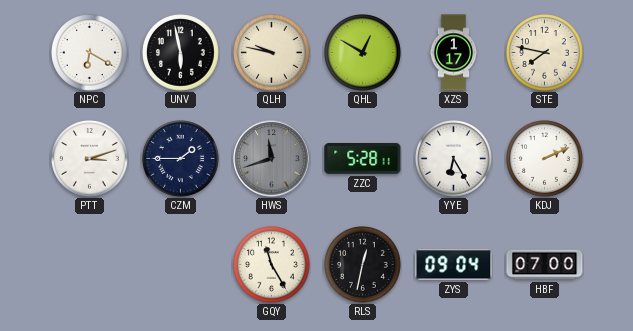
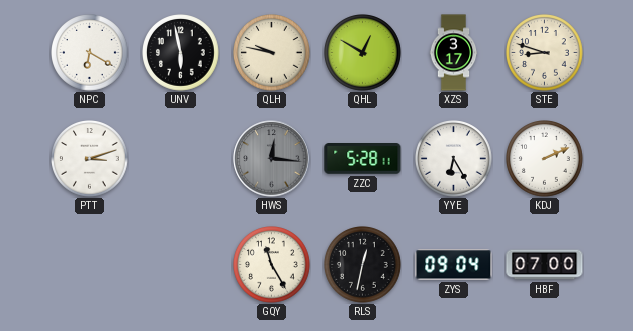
XZS: 1:17 -> 3:17
STE: 7:47 -> 8:48
CZM: 1:45 -> none
HWS: 11:42 -> 12:16
